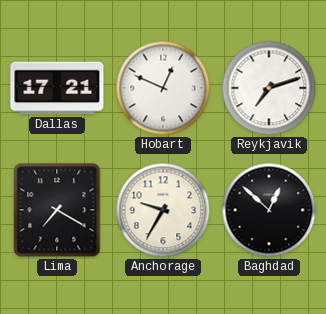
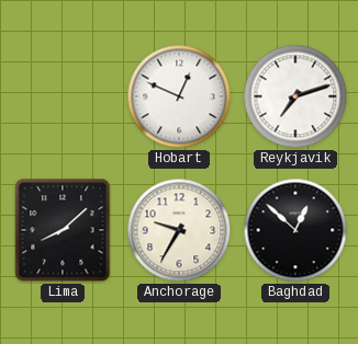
Dallas: 17:21 -> none
Lima: 7:20 -> 8:08
